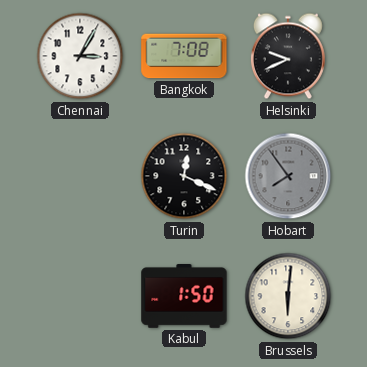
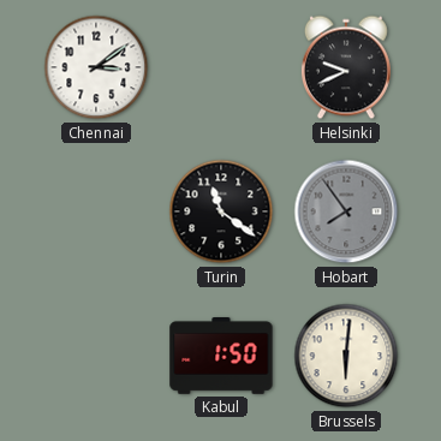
Chennai: 3:05 -> 3:09
Bangkok: 7:08 -> none
Turin: 12:19 -> 11:21
